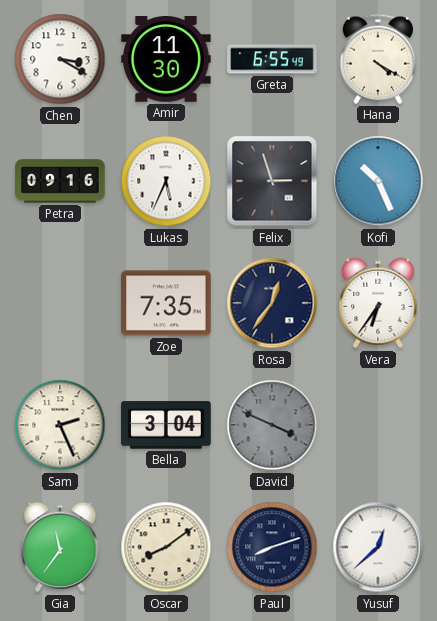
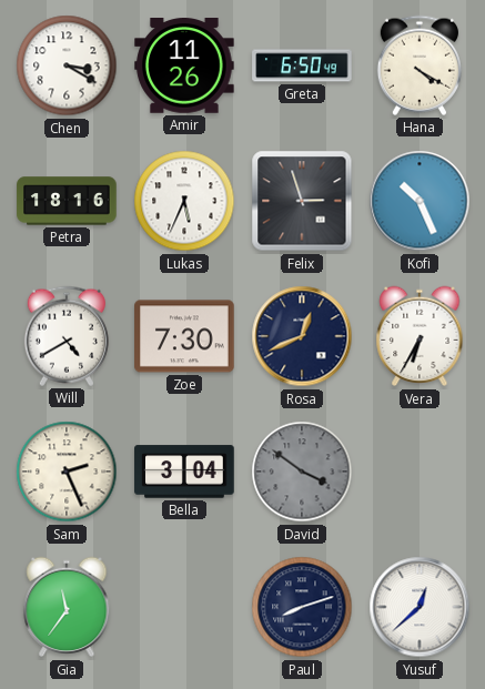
Amir: 11:30 -> 11:26
Greta: 6:55 -> 6:50
Petra: 09:16 -> 18:16
Will: none -> 4:40
Zoe: 7:35 -> 7:30
Rosa: 12:36 -> 12:41
Vera: 6:36 -> 6:35
David: 3:49 -> 3:51
Oscar: 8:09 -> none
